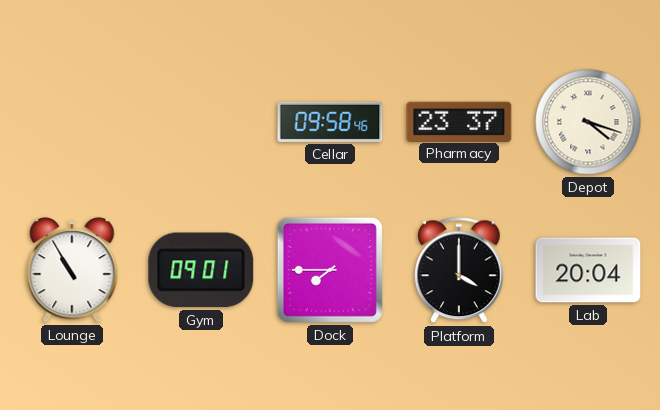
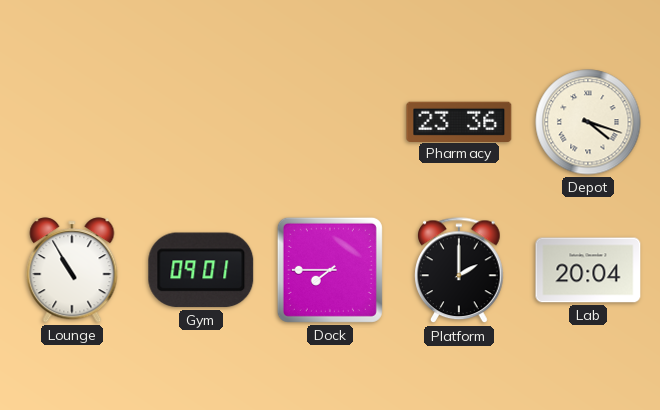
Cellar: 09:58 -> none
Pharmacy: 23:37 -> 23:36
Platform: 4:00 -> 2:00
